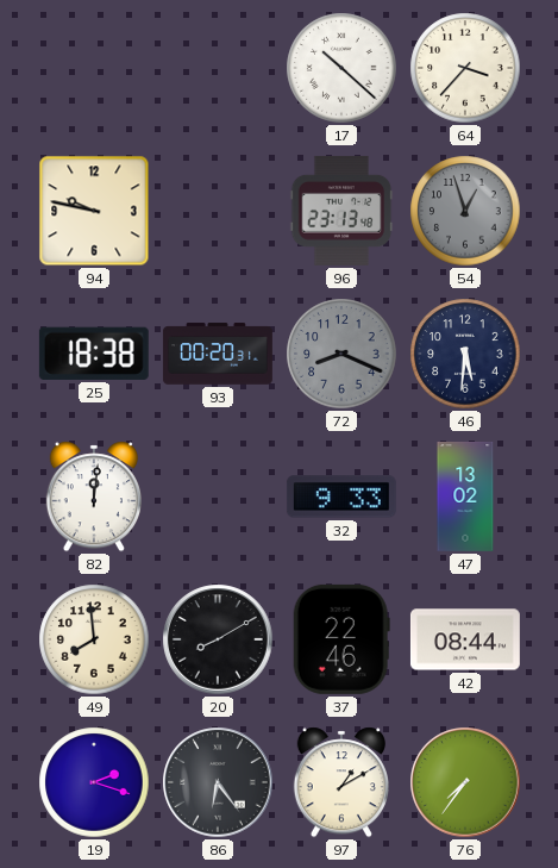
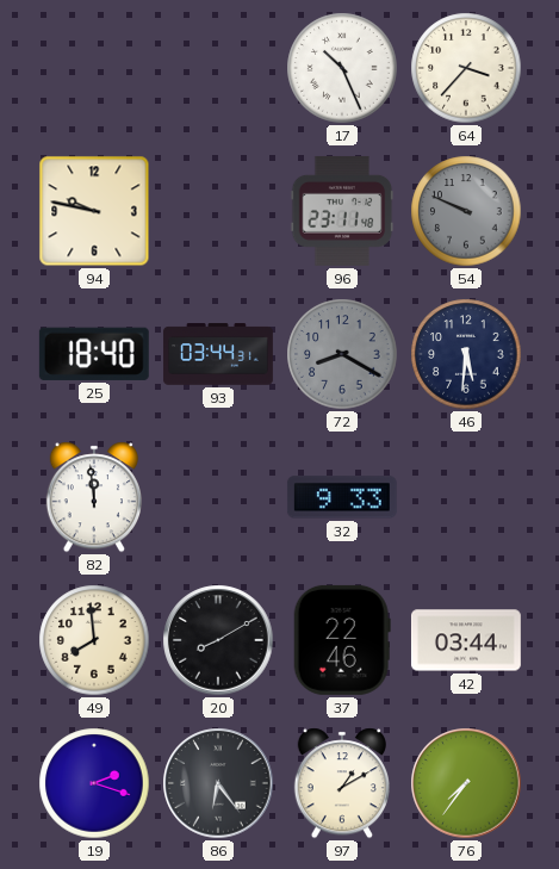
17: 10:22 -> 10:26
96: 23:13 -> 23:11
54: 12:57 -> 9:49
25: 18:38 -> 18:40
93: 00:20 -> 03:44
72: 8:19 -> 8:20
82: 12:01 -> 11:59
47: 13:02 -> none
42: 08:44 -> 03:44
